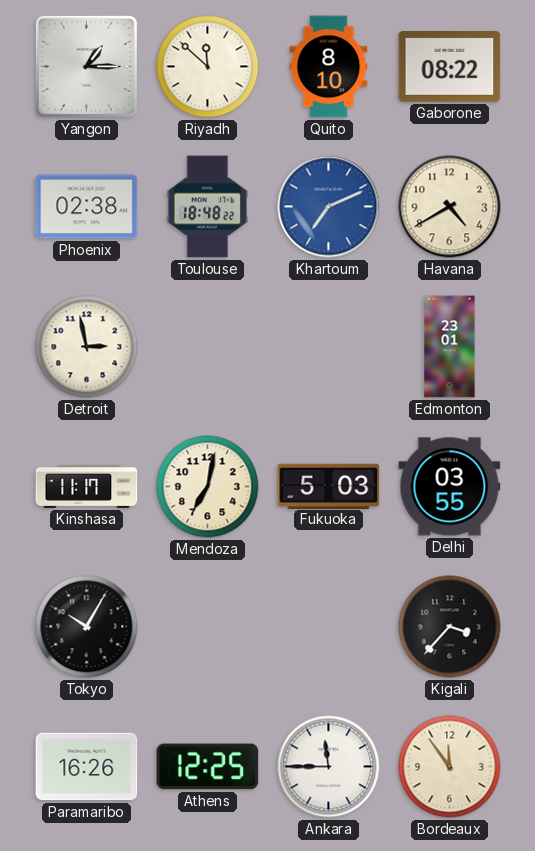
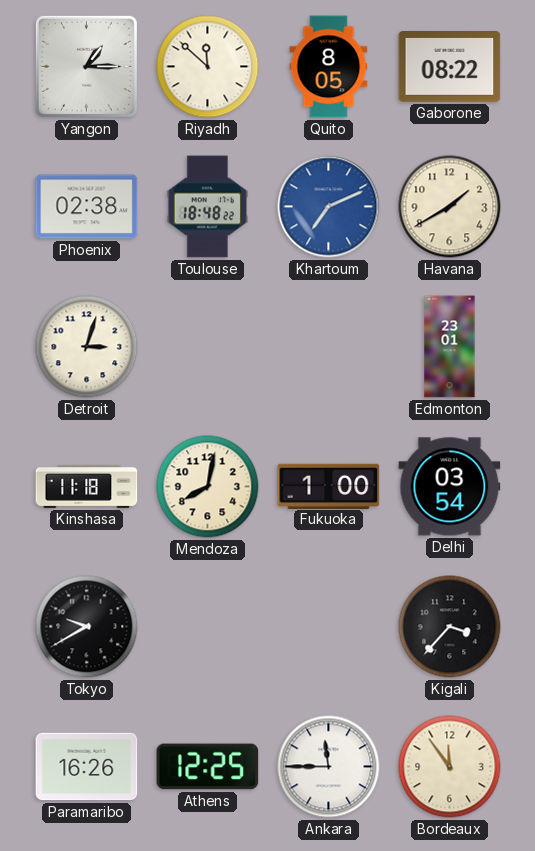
Quito: 8:10 -> 8:05
Havana: 4:40 -> 1:40
Detroit: 2:58 -> 3:03
Kinshasa: 11:17 -> 11:18
Mendoza: 7:02 -> 8:02
Fukuoka: 5:03 -> 1:00
Delhi: 03:55 -> 03:54
Tokyo: 10:05 -> 9:40
